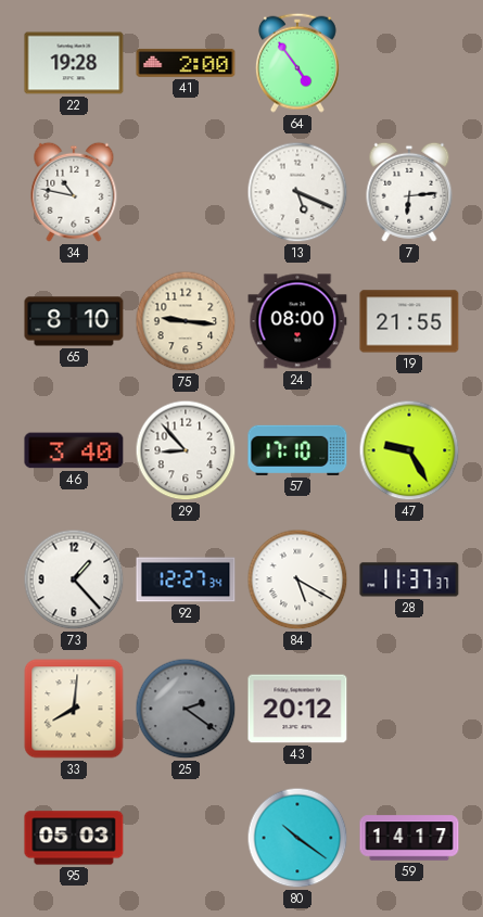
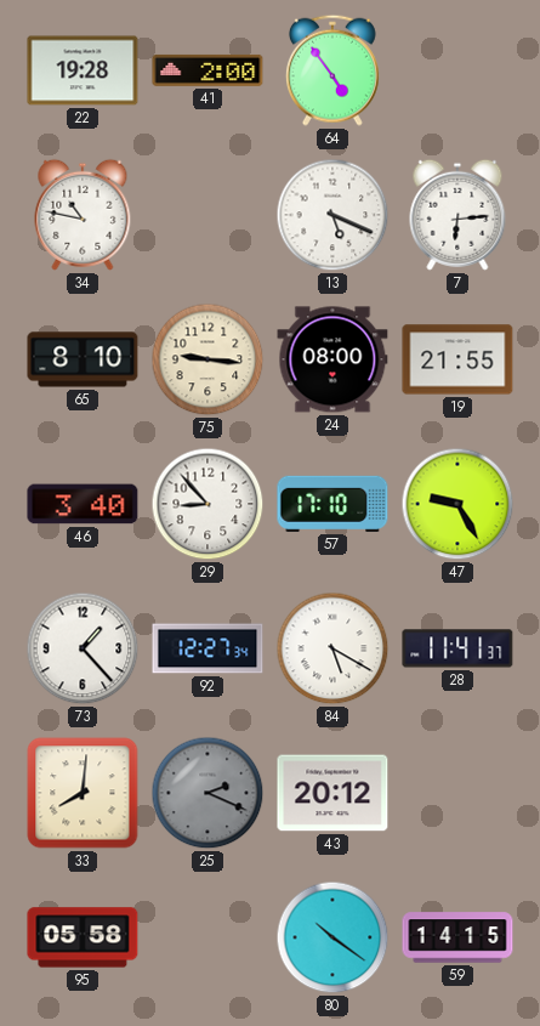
28: 11:37 -> 11:41
25: 2:21 -> 2:19
95: 05:03 -> 05:58
59: 14:17 -> 14:15
